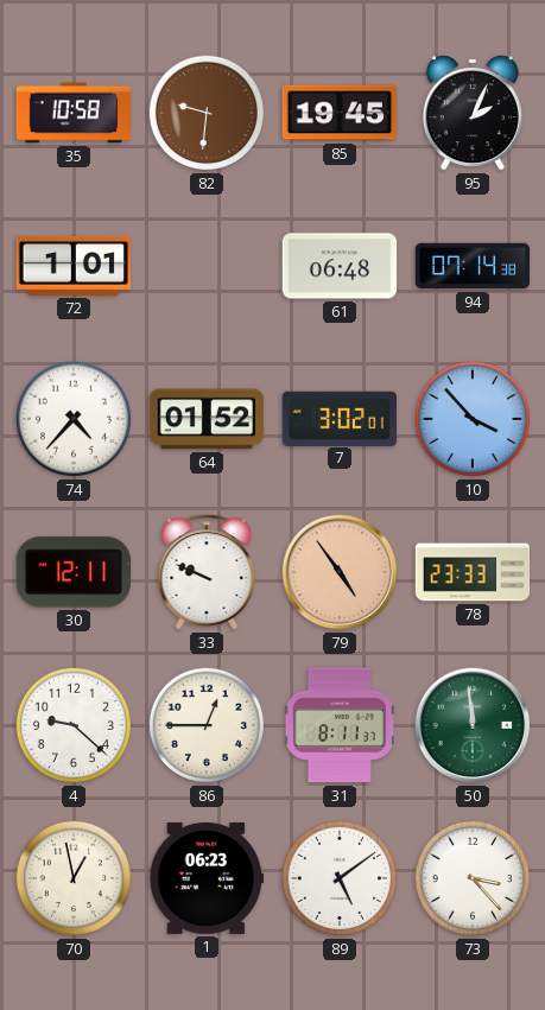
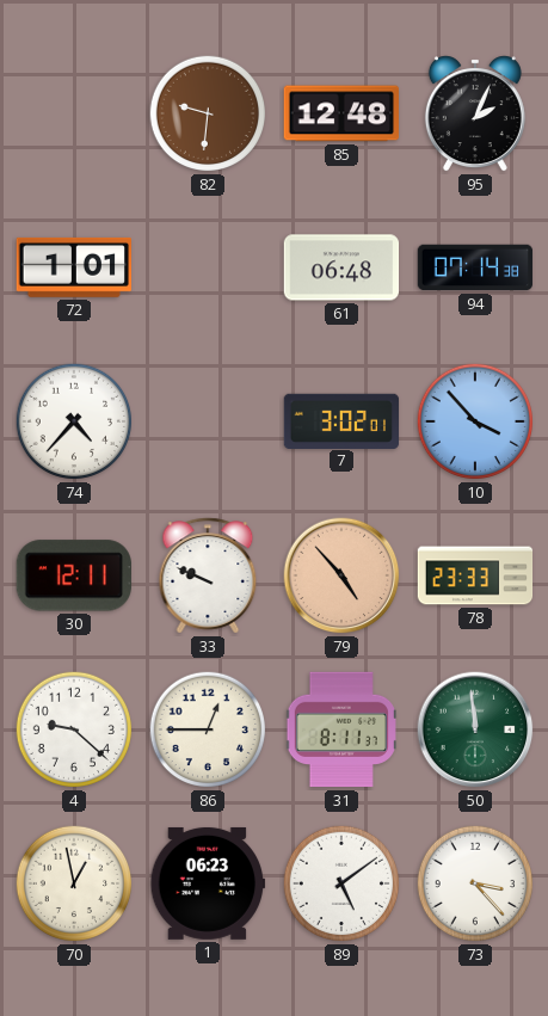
35: 10:58 -> none
85: 19:45 -> 12:48
64: 01:52 -> none
79: 4:54 -> 4:53
